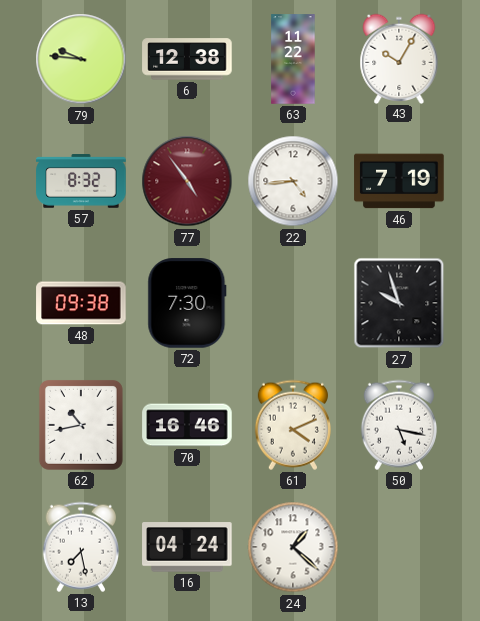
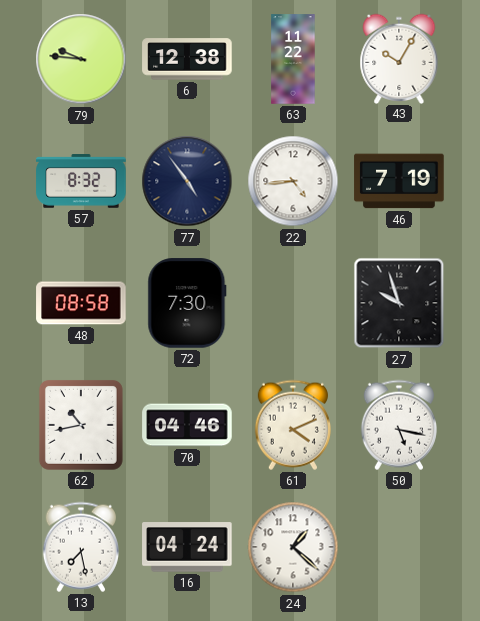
77 dial: burgundy -> navy
48: 09:38 -> 08:58
70: 16:46 -> 04:46
